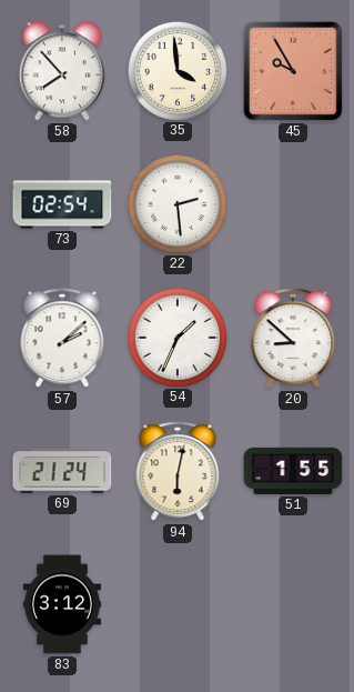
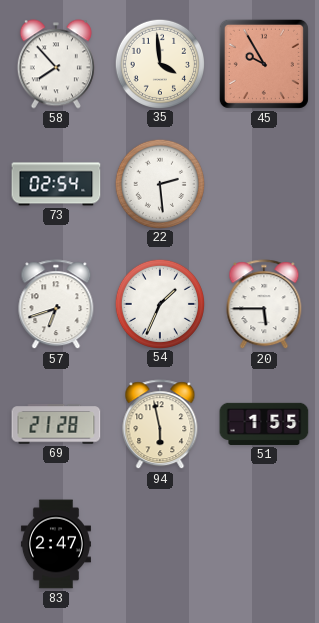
57: 2:08 -> 6:42
20: 8:52 -> 5:45
69: 21:24 -> 21:28
94: 6:02 -> 5:58
83: 3:12 -> 2:47
